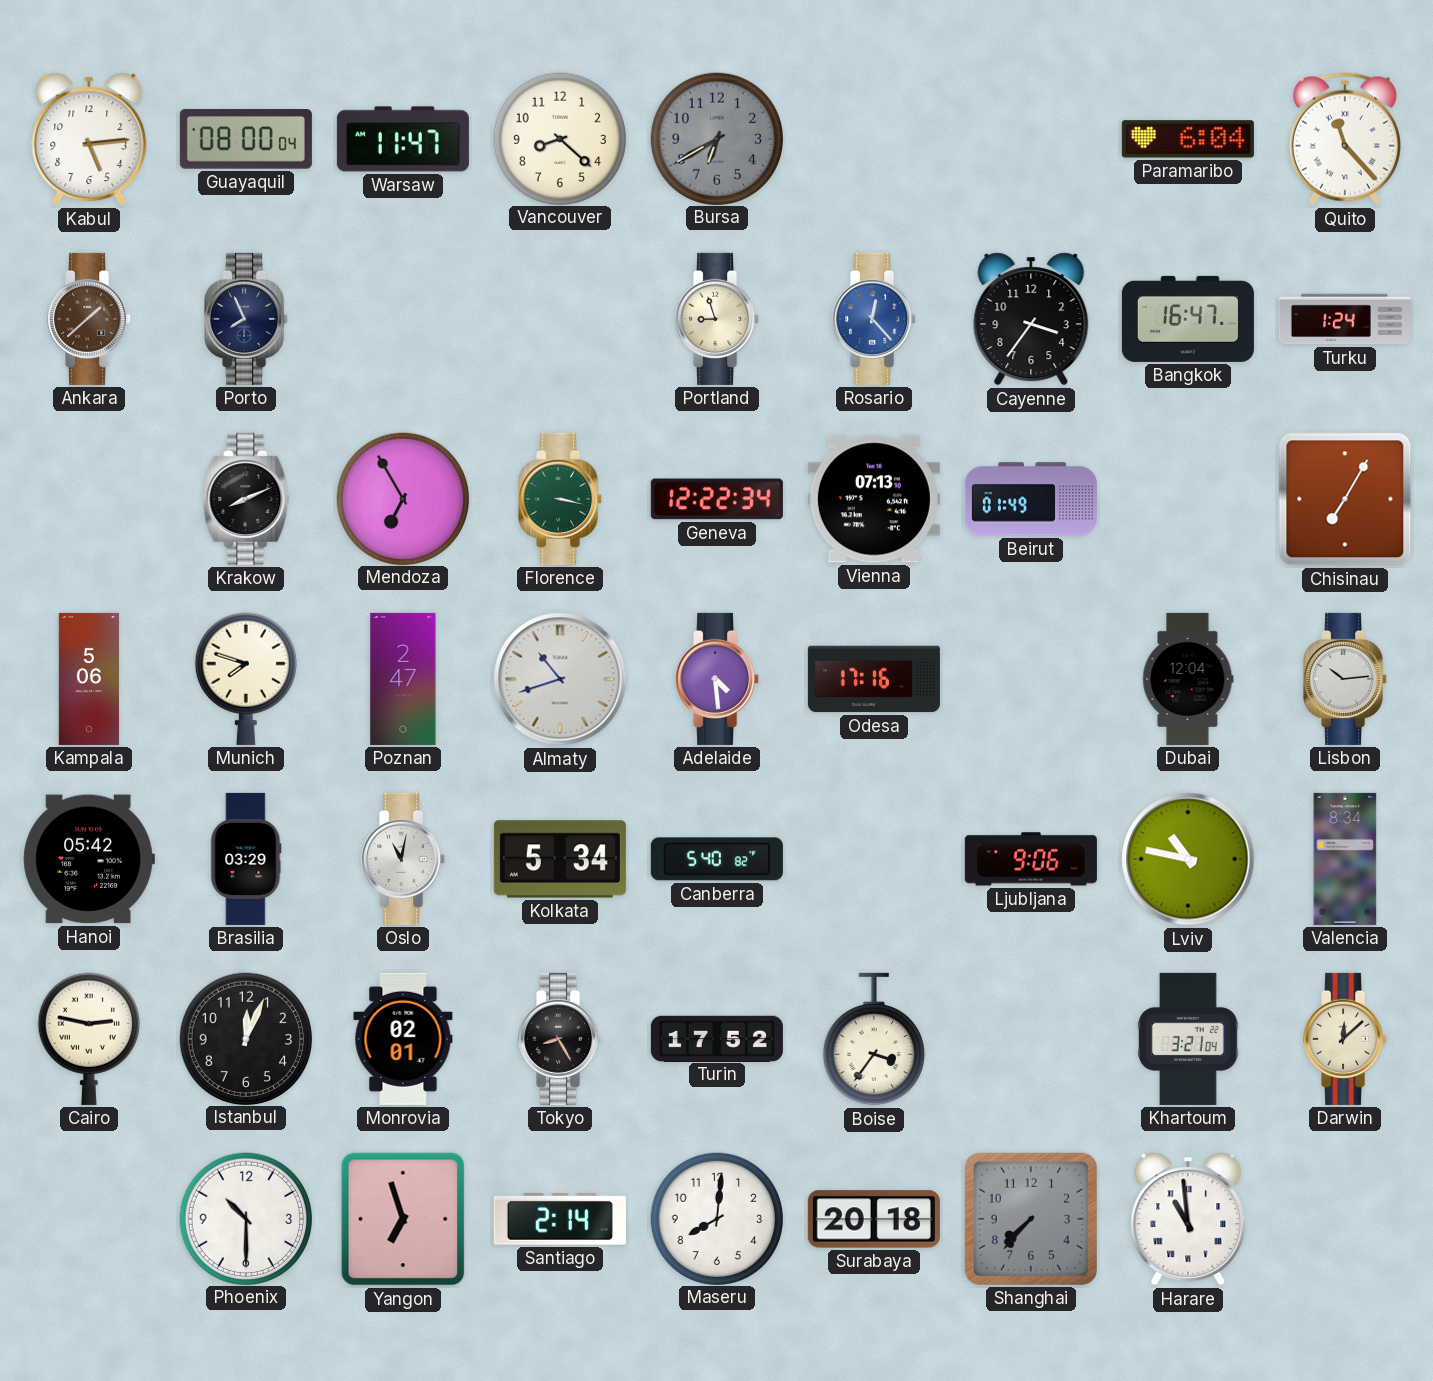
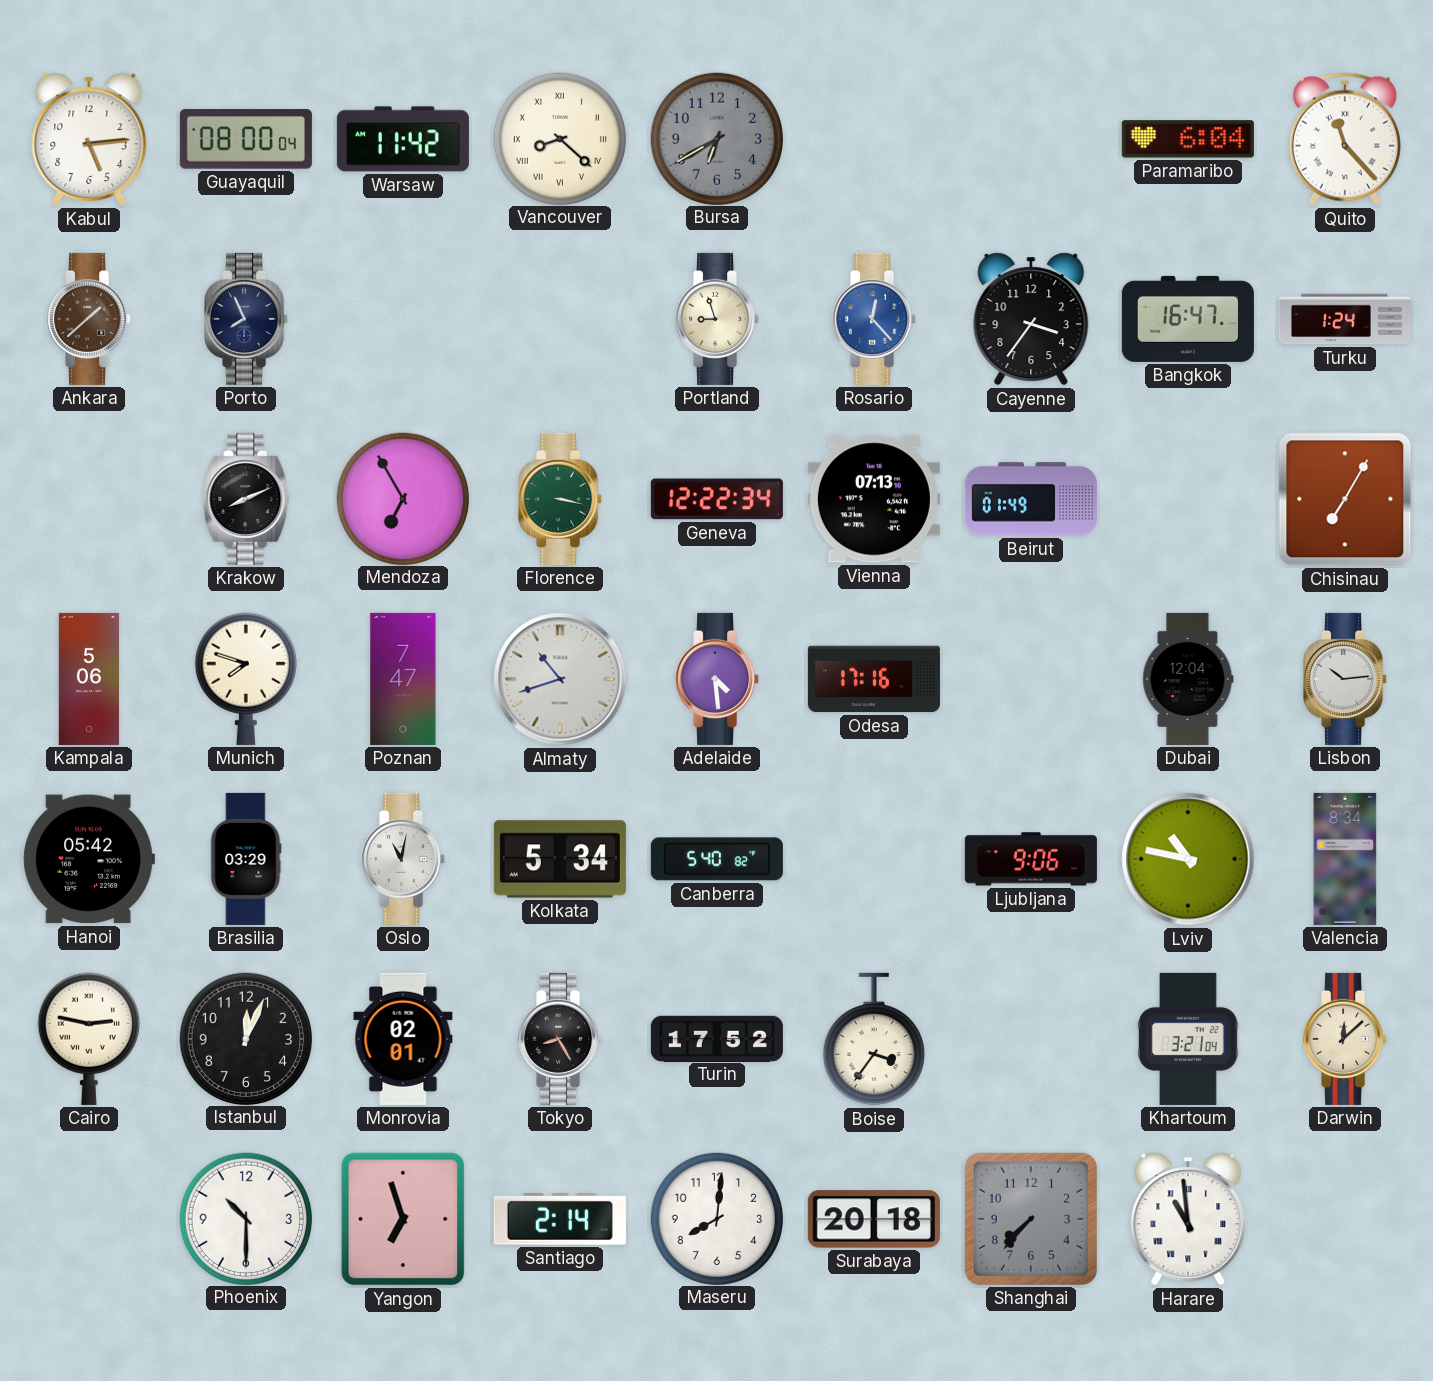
Warsaw: 11:47 -> 11:42
Vancouver numerals: Arabic -> Roman
Poznan: 2:47 -> 7:47
